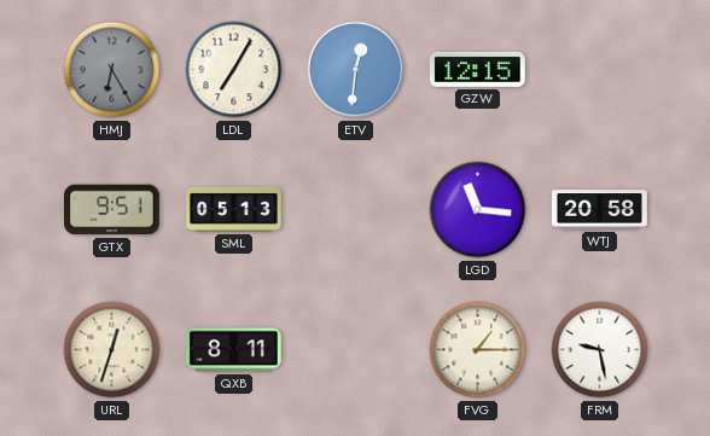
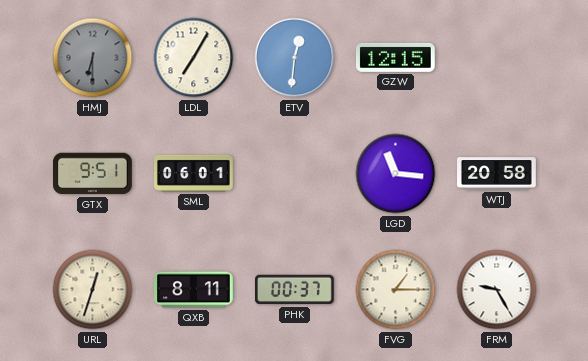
HMJ: 6:25 -> 6:30
SML: 05:13 -> 06:01
PHK: none -> 00:37
FRM: 9:28 -> 9:25
